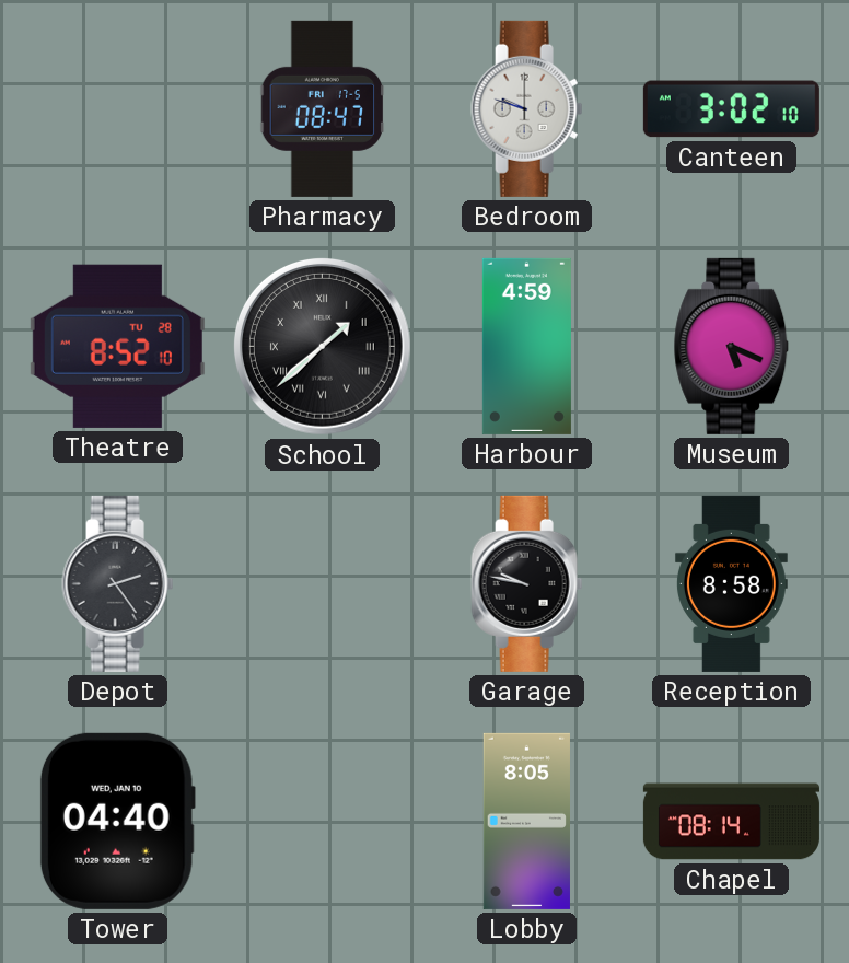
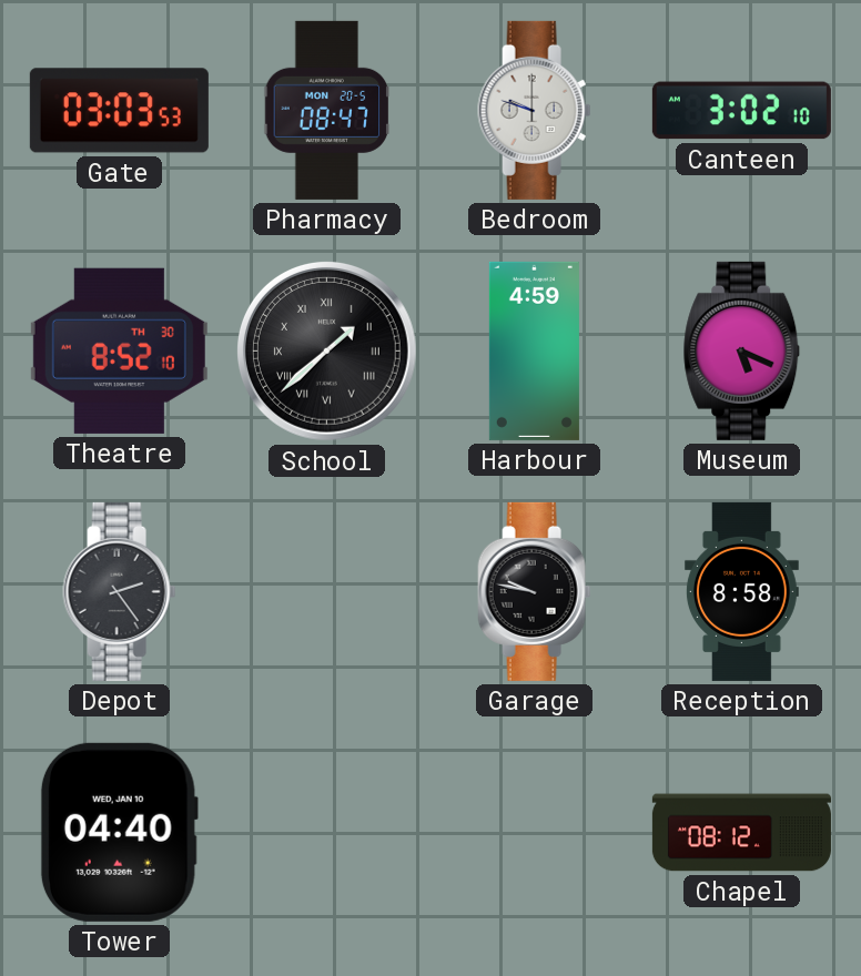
Gate: none -> 03:03
Pharmacy date: FRI 17-5 -> MON 20-5
Theatre date: TU 28 -> TH 30
Lobby: 8:05 -> none
Chapel: 08:14 -> 08:12
